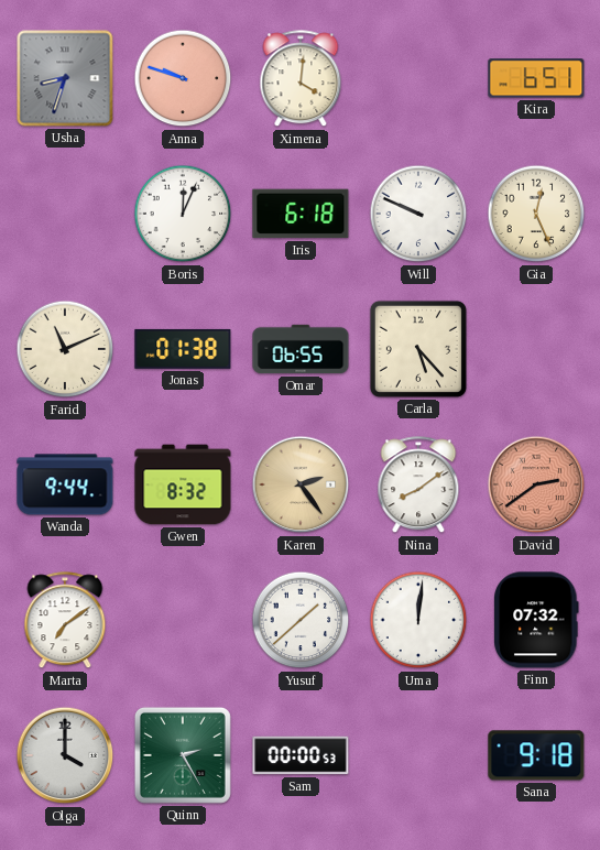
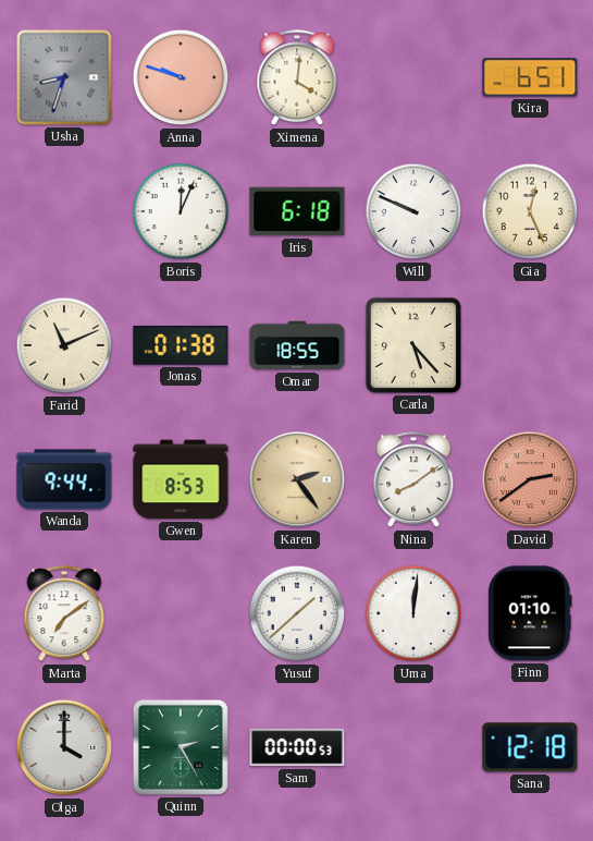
Omar: 06:55 -> 18:55
Gwen: 8:32 -> 8:53
Finn: 07:32 -> 01:10
Sana: 9:18 -> 12:18
